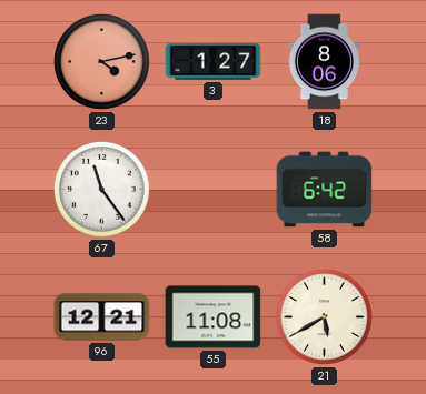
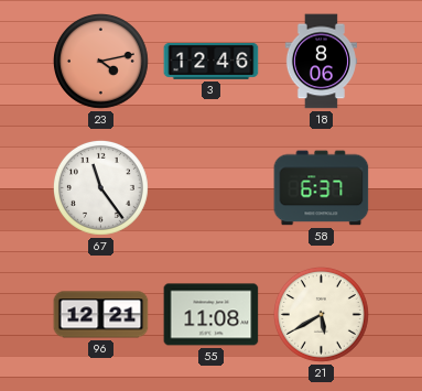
3: 1:27 -> 12:46
58: 6:42 -> 6:37
